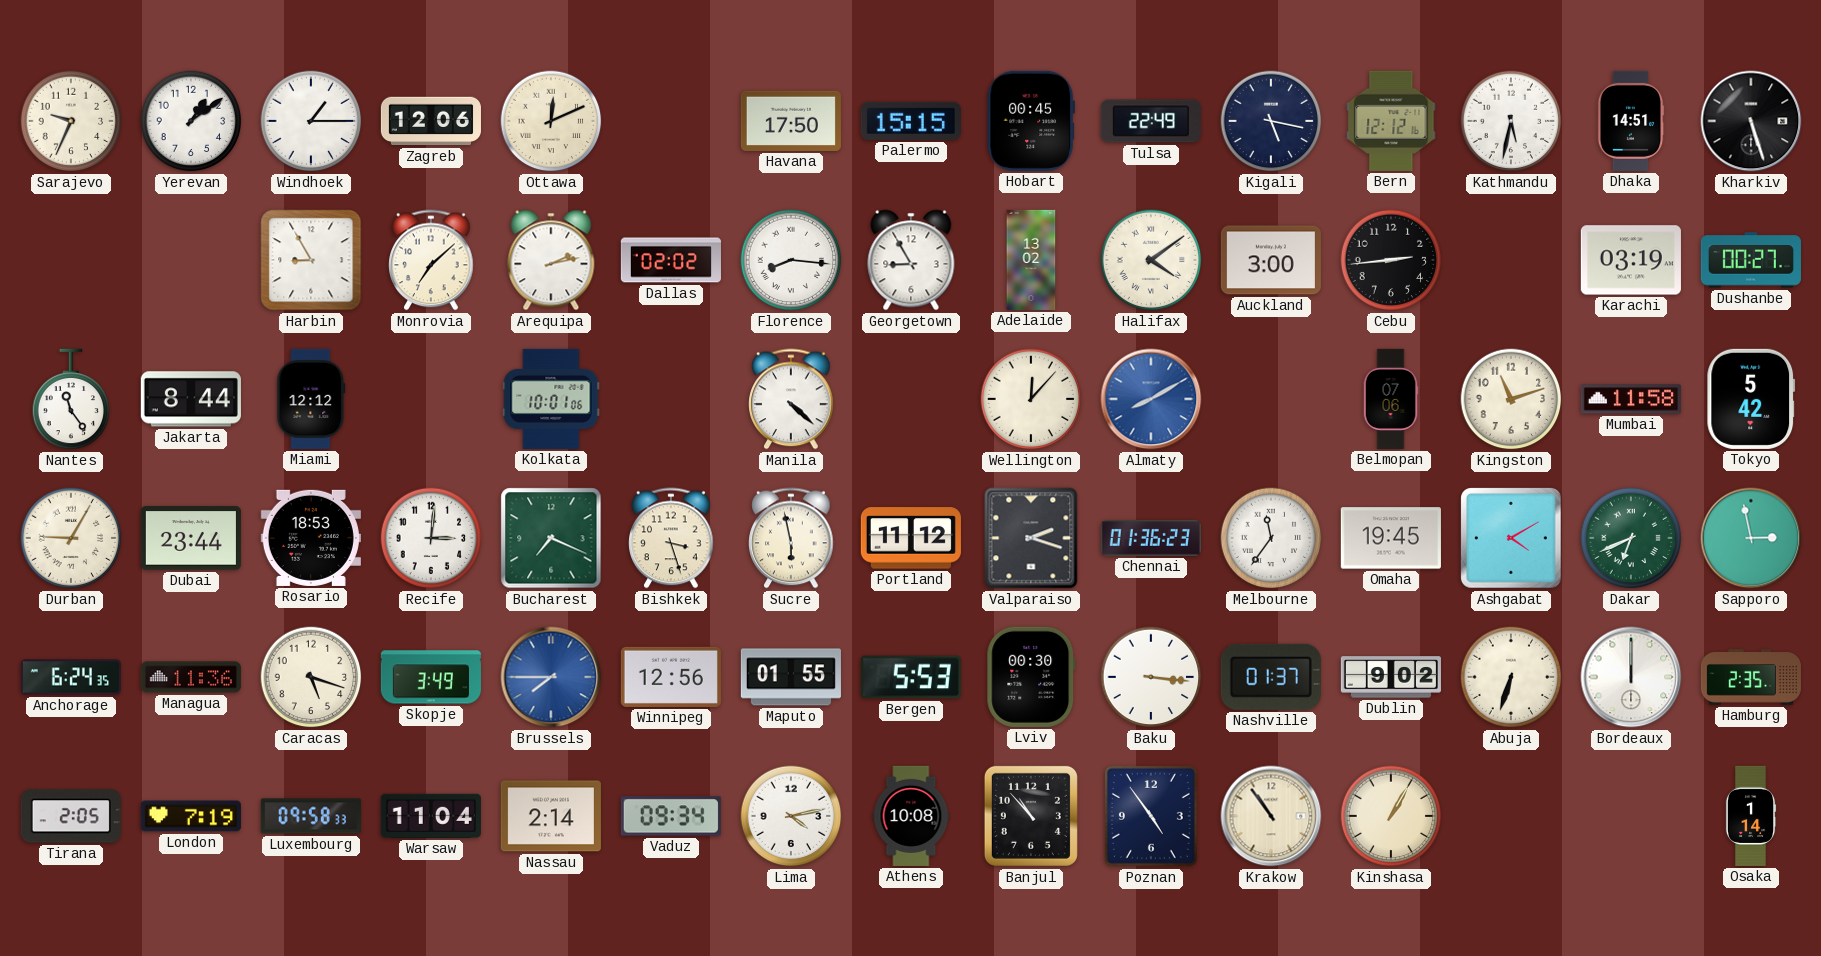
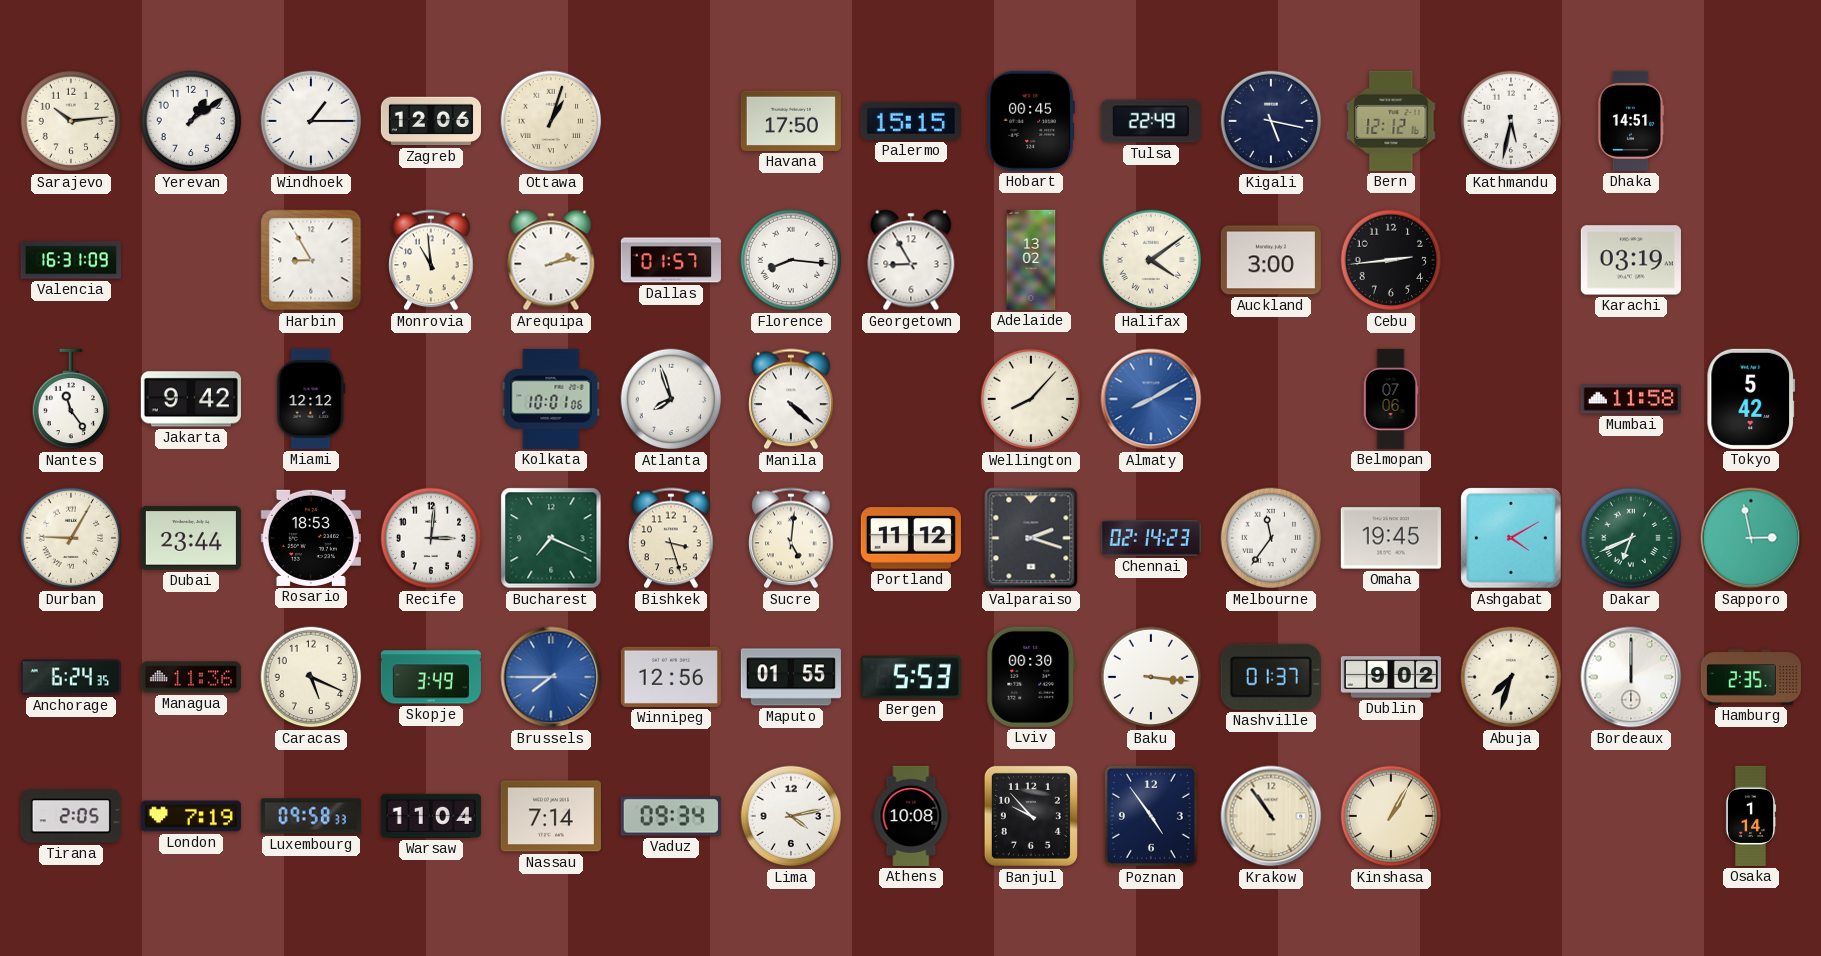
Sarajevo: 9:34 -> 10:14
Ottawa: 12:11 -> 1:03
Kharkiv: 5:27 -> none
Valencia: none -> 16:31
Monrovia: 7:08 -> 10:59
Dallas: 02:02 -> 01:57
Dushanbe: 00:27 -> none
Jakarta: 8:44 -> 9:42
Atlanta: none -> 7:57
Wellington: 12:07 -> 8:07
Kingston: 11:12 -> none
Sucre: 5:58 -> 5:01
Chennai: 01:36 -> 02:14
Caracas: 5:18 -> 5:19
Abuja: 6:33 -> 7:33
Nassau: 2:14 -> 7:14
Banjul: 10:53 -> 9:53
